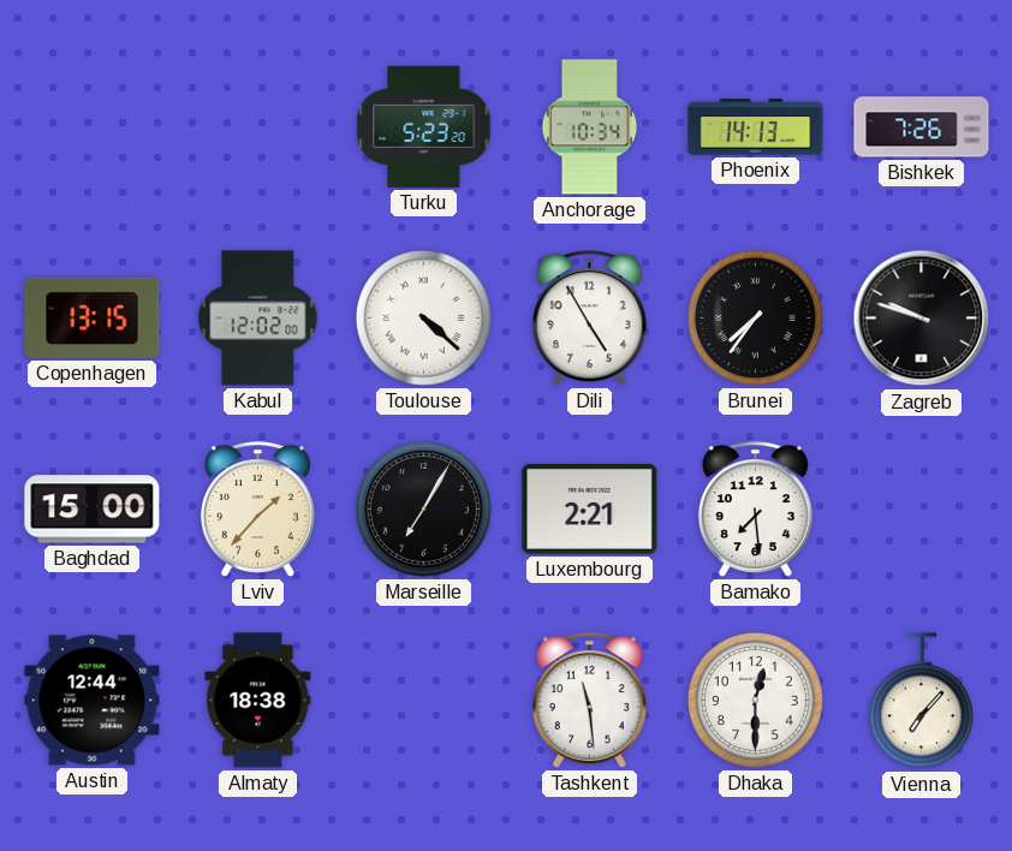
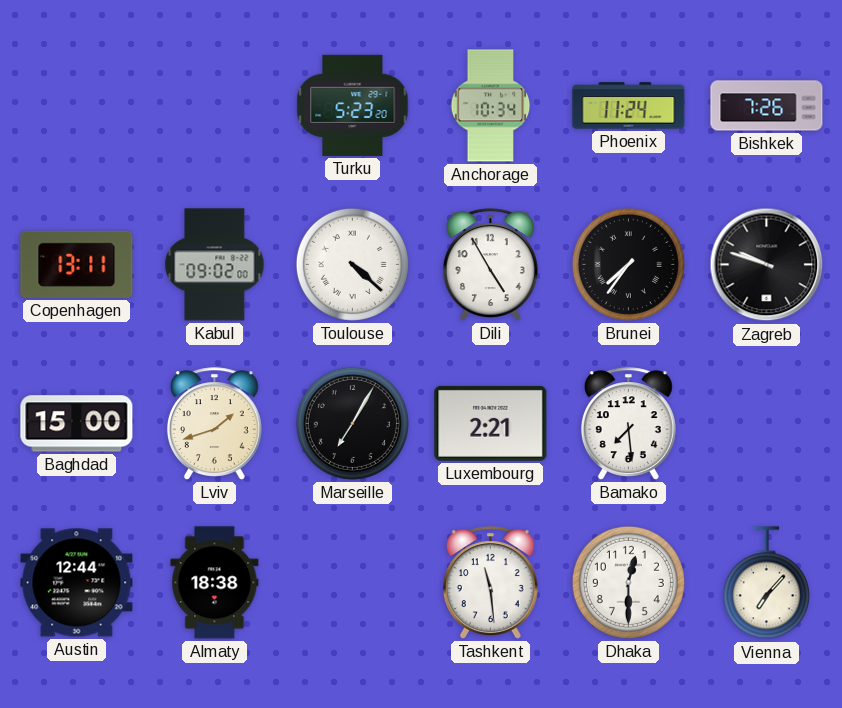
Phoenix: 14:13 -> 11:24
Copenhagen: 13:15 -> 13:11
Kabul: 12:02 -> 09:02
Lviv: 1:37 -> 1:42
